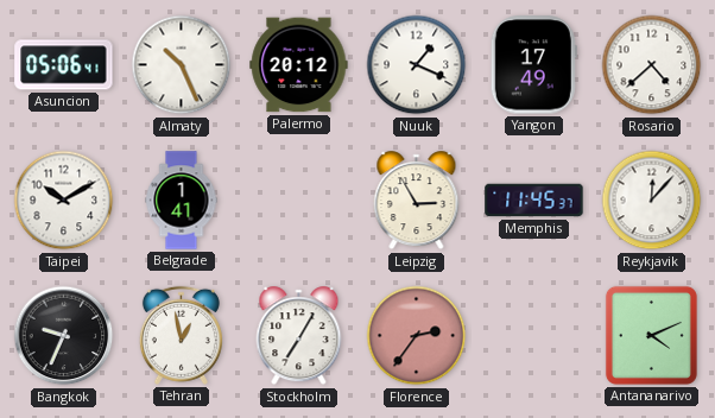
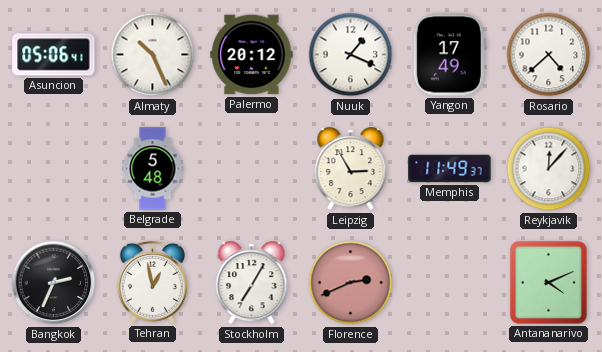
Taipei: 10:10 -> none
Belgrade: 1:41 -> 5:48
Memphis: 11:45 -> 11:49
Bangkok: 9:34 -> 2:34
Florence: 2:36 -> 2:41
